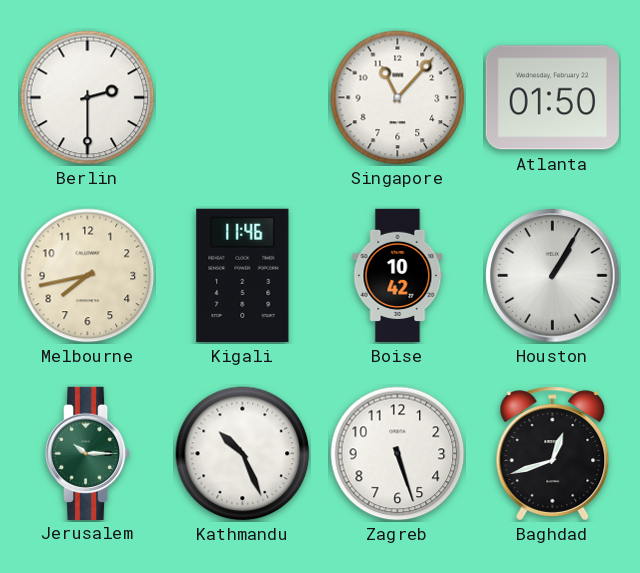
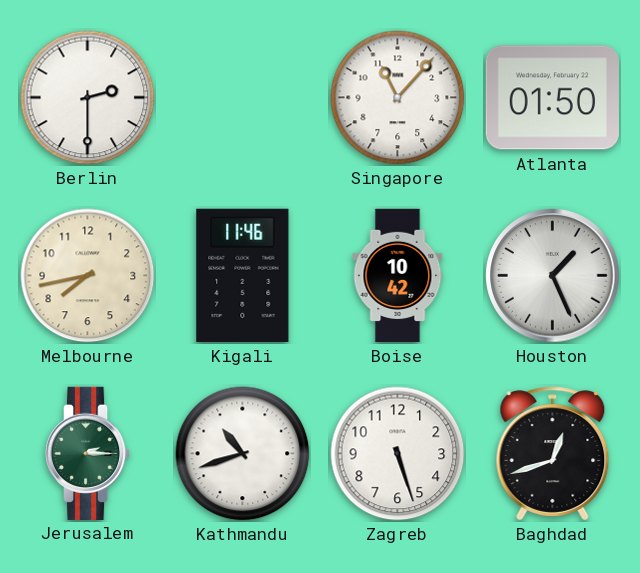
Houston: 1:05 -> 1:26
Jerusalem: 10:15 -> 2:15
Kathmandu: 10:26 -> 10:42
